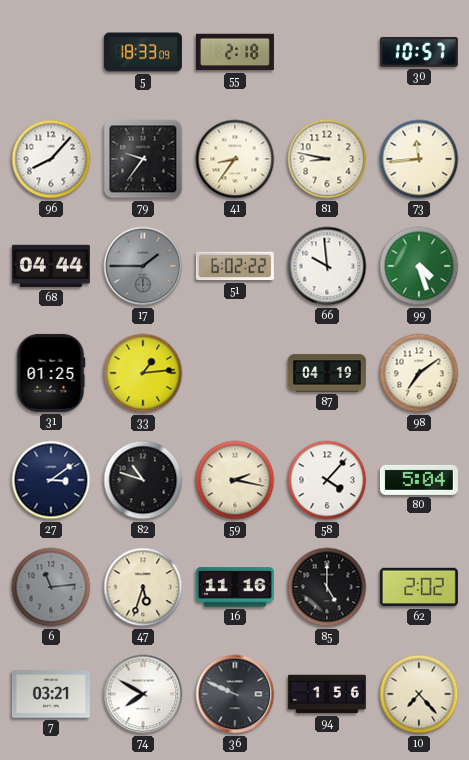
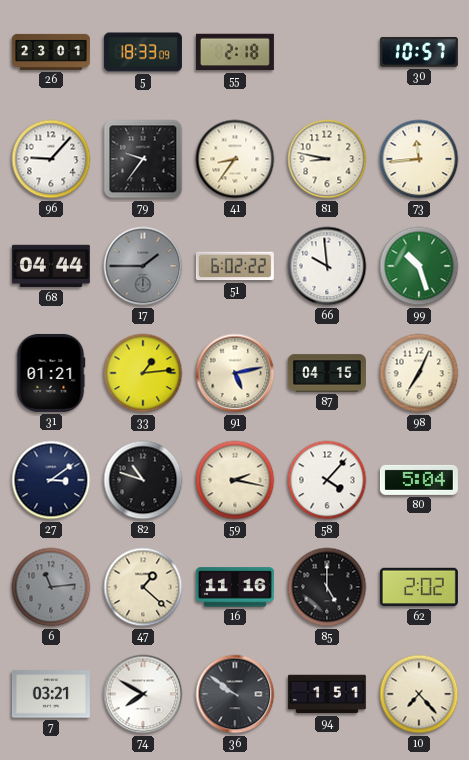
26: none -> 23:01
96: 8:07 -> 9:07
99: 4:27 -> 10:27
31: 01:25 -> 01:21
91: none -> 5:13
87: 04:19 -> 04:15
98: 7:09 -> 7:04
47: 5:33 -> 1:22
36: 9:49 -> 9:51
94: 1:56 -> 1:51
